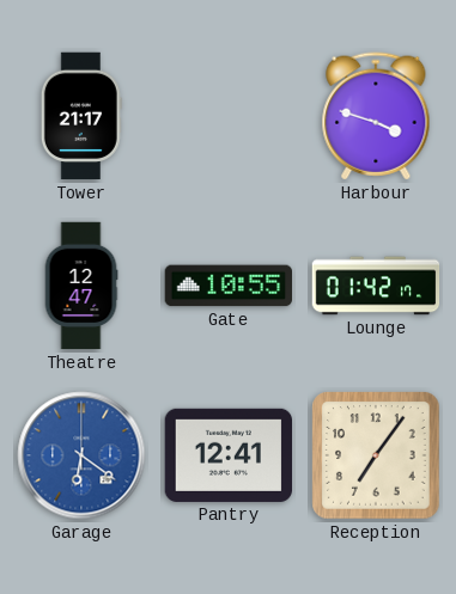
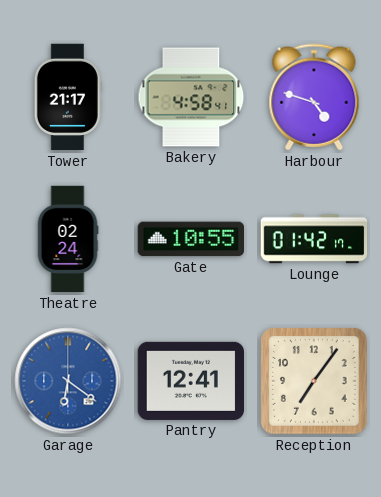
Bakery: none -> 4:58
Harbour: 3:48 -> 4:48
Theatre: 12:47 -> 02:24
